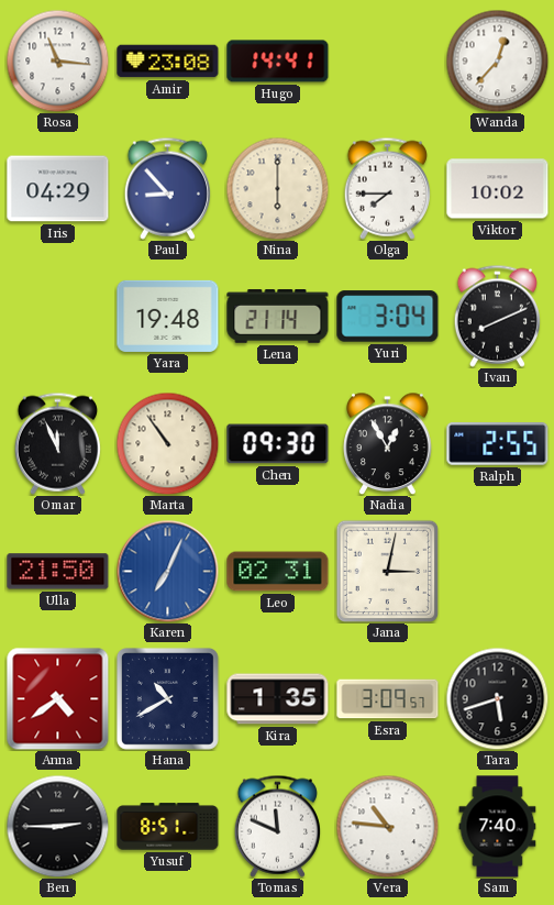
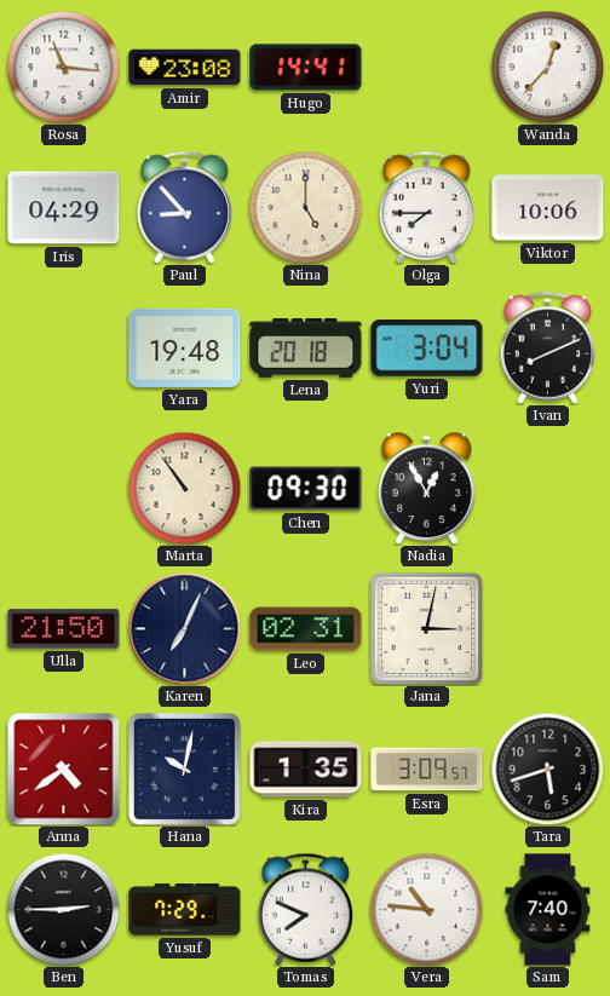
Nina: 6:00 -> 5:00
Viktor: 10:02 -> 10:06
Lena: 21:14 -> 20:18
Omar: 11:56 -> none
Ralph: 2:55 -> none
Karen dial: blue -> navy
Hana: 10:40 -> 10:02
Yusuf: 8:51 -> 7:29
Tomas: 11:49 -> 7:49
